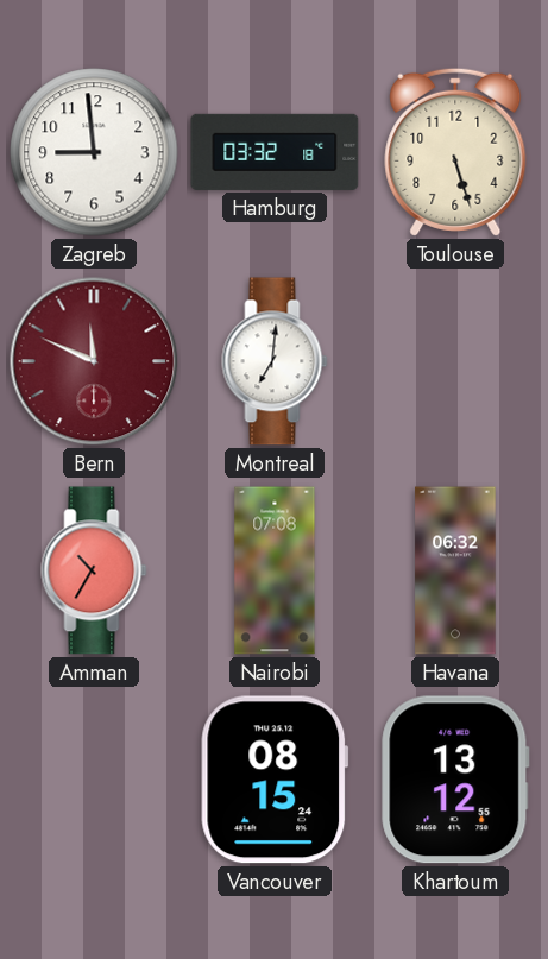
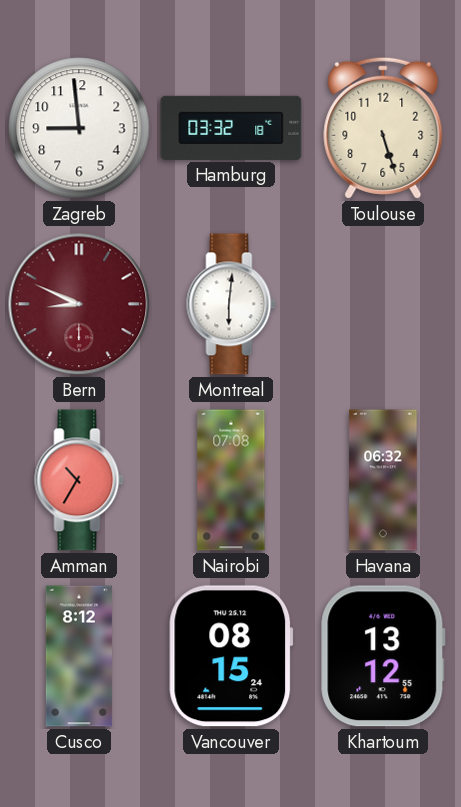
Bern: 11:49 -> 8:49
Montreal: 7:01 -> 6:01
Cusco: none -> 8:12
